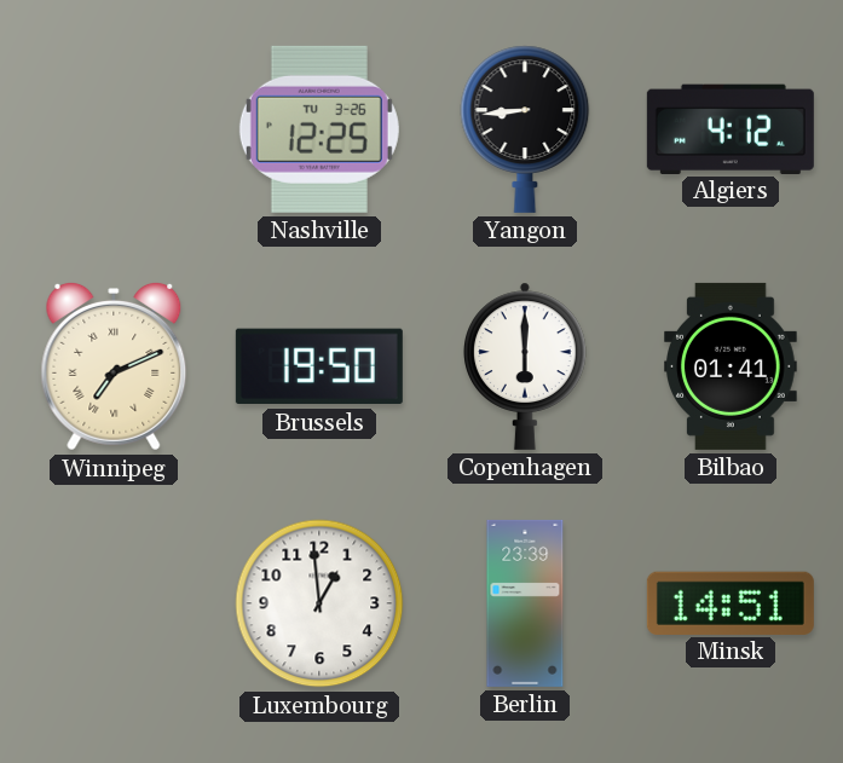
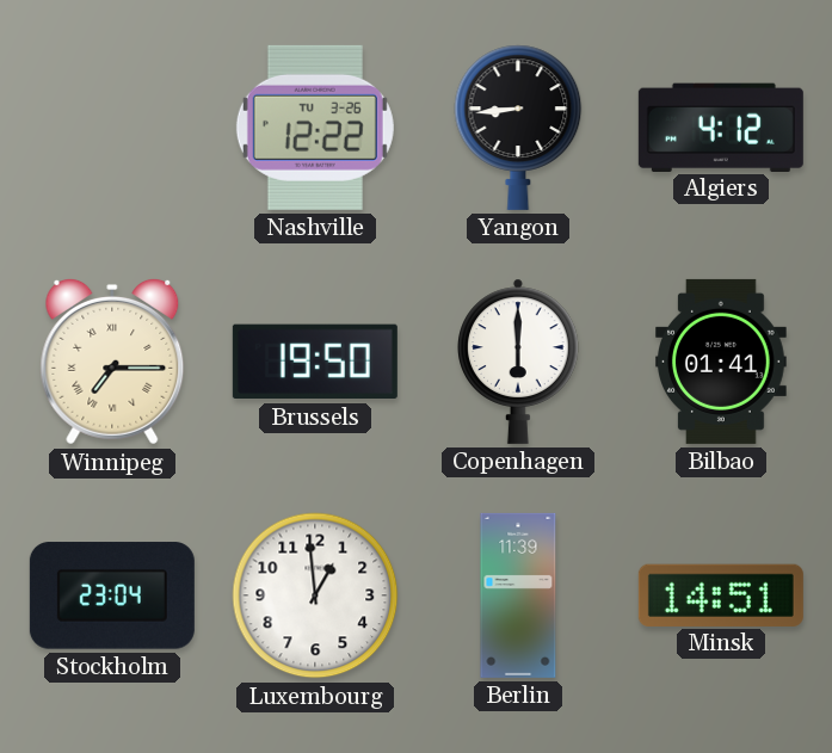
Nashville: 12:25 -> 12:22
Winnipeg: 7:11 -> 7:15
Stockholm: none -> 23:04
Berlin: 23:39 -> 11:39
